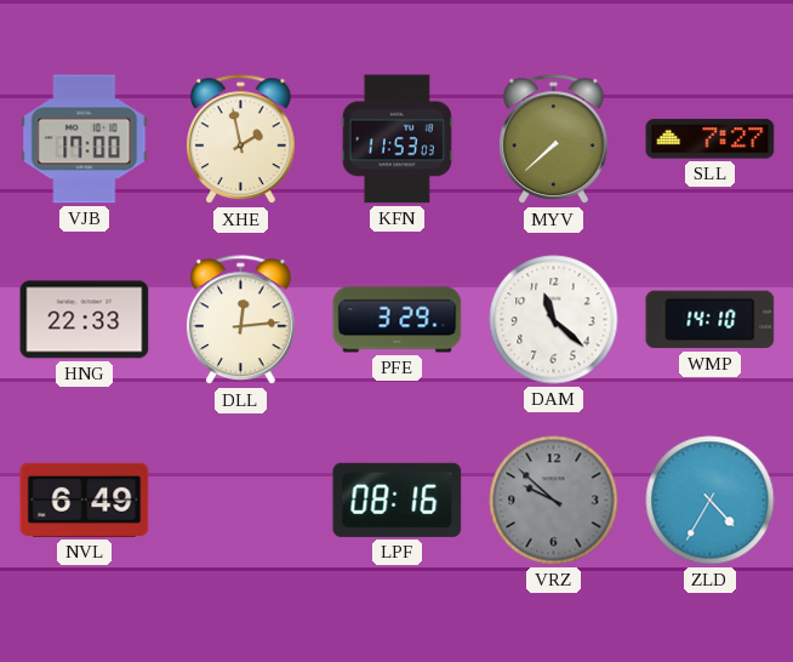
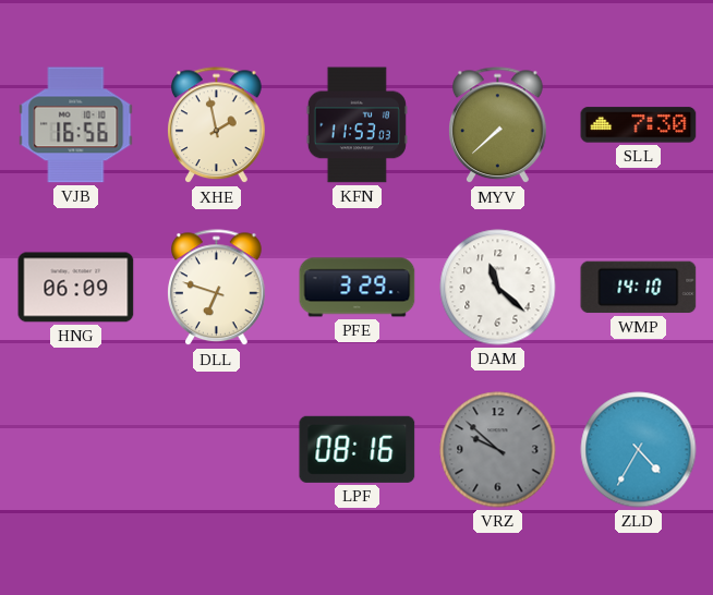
VJB: 17:00 -> 16:56
SLL: 7:27 -> 7:30
HNG: 22:33 -> 06:09
DLL: 12:14 -> 6:48
NVL: 6:49 -> none
